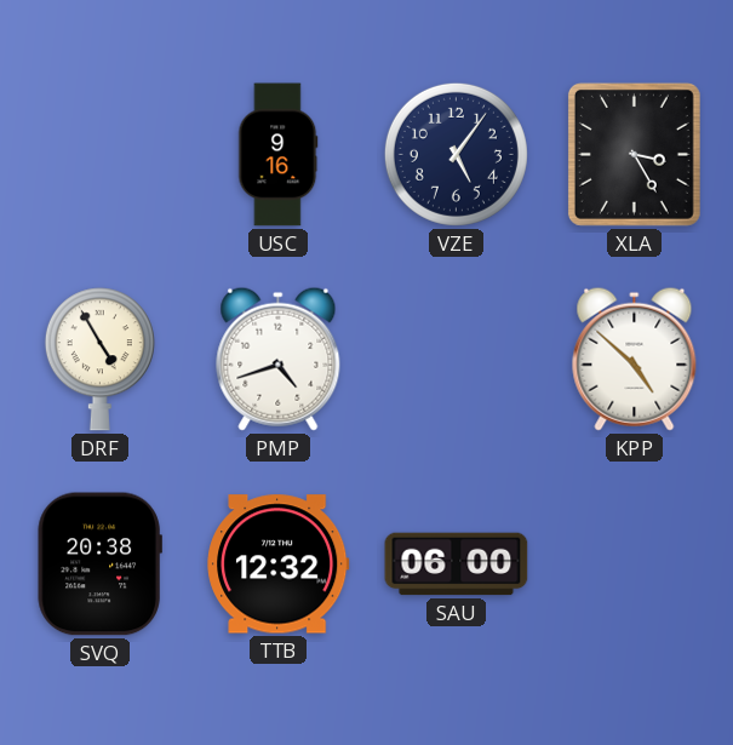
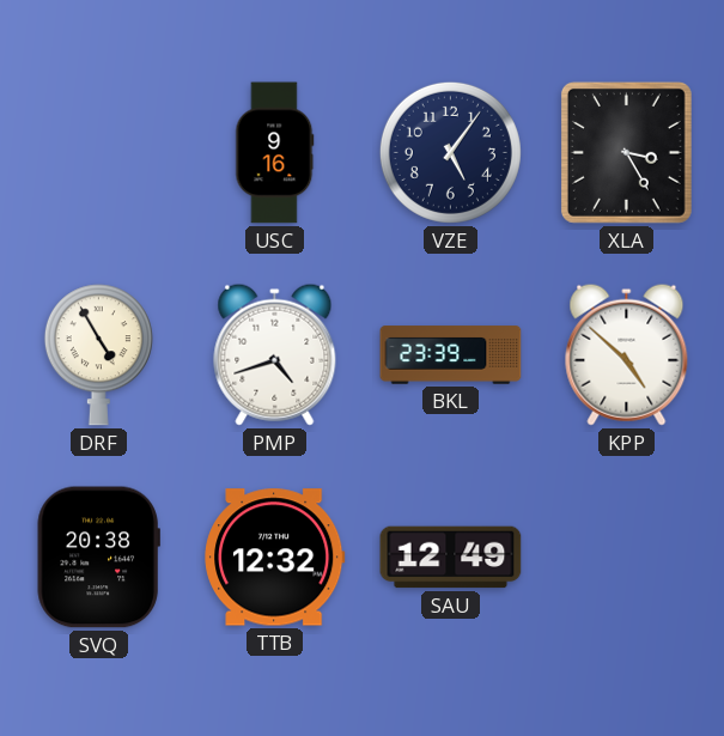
BKL: none -> 23:39
SAU: 06:00 -> 12:49
